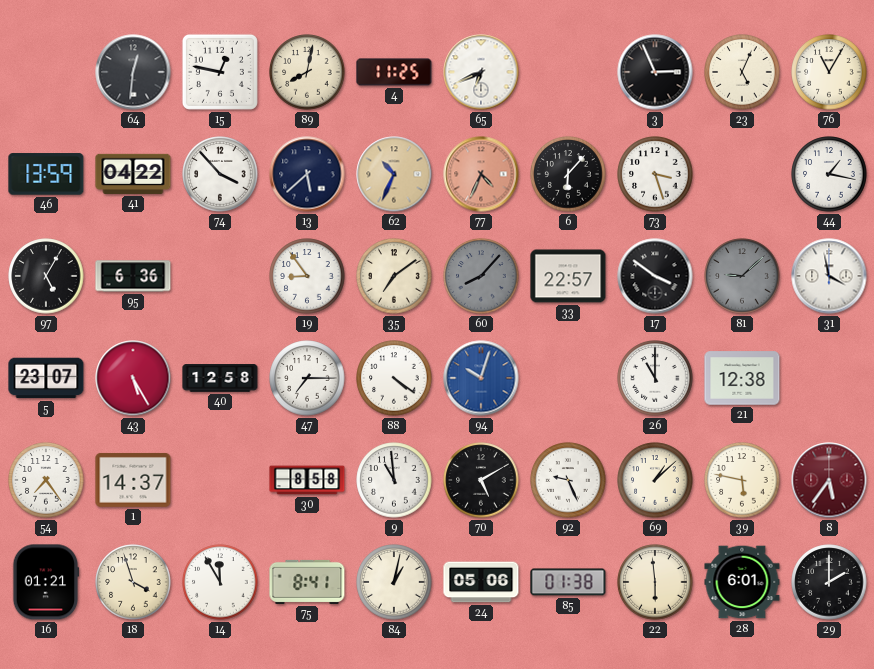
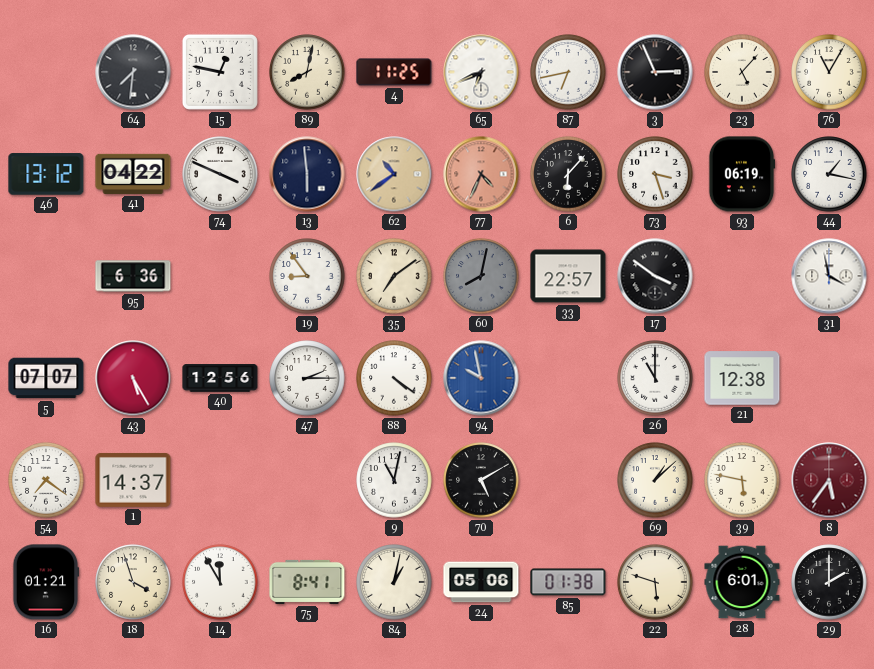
64: 12:31 -> 7:31
87: none -> 6:43
23: 5:04 -> 5:07
46: 13:59 -> 13:12
74: 3:53 -> 3:49
13: 5:38 -> 5:59
62: 10:34 -> 10:39
93: none -> 06:19
97: 5:05 -> none
60: 8:07 -> 8:02
81: 9:08 -> none
5: 23:07 -> 07:07
40: 12:58 -> 12:56
47: 7:15 -> 2:15
94: 10:03 -> 9:58
54: 7:24 -> 7:21
30: 8:58 -> none
9: 10:59 -> 11:02
92: 9:26 -> none
22: 5:59 -> 5:48
